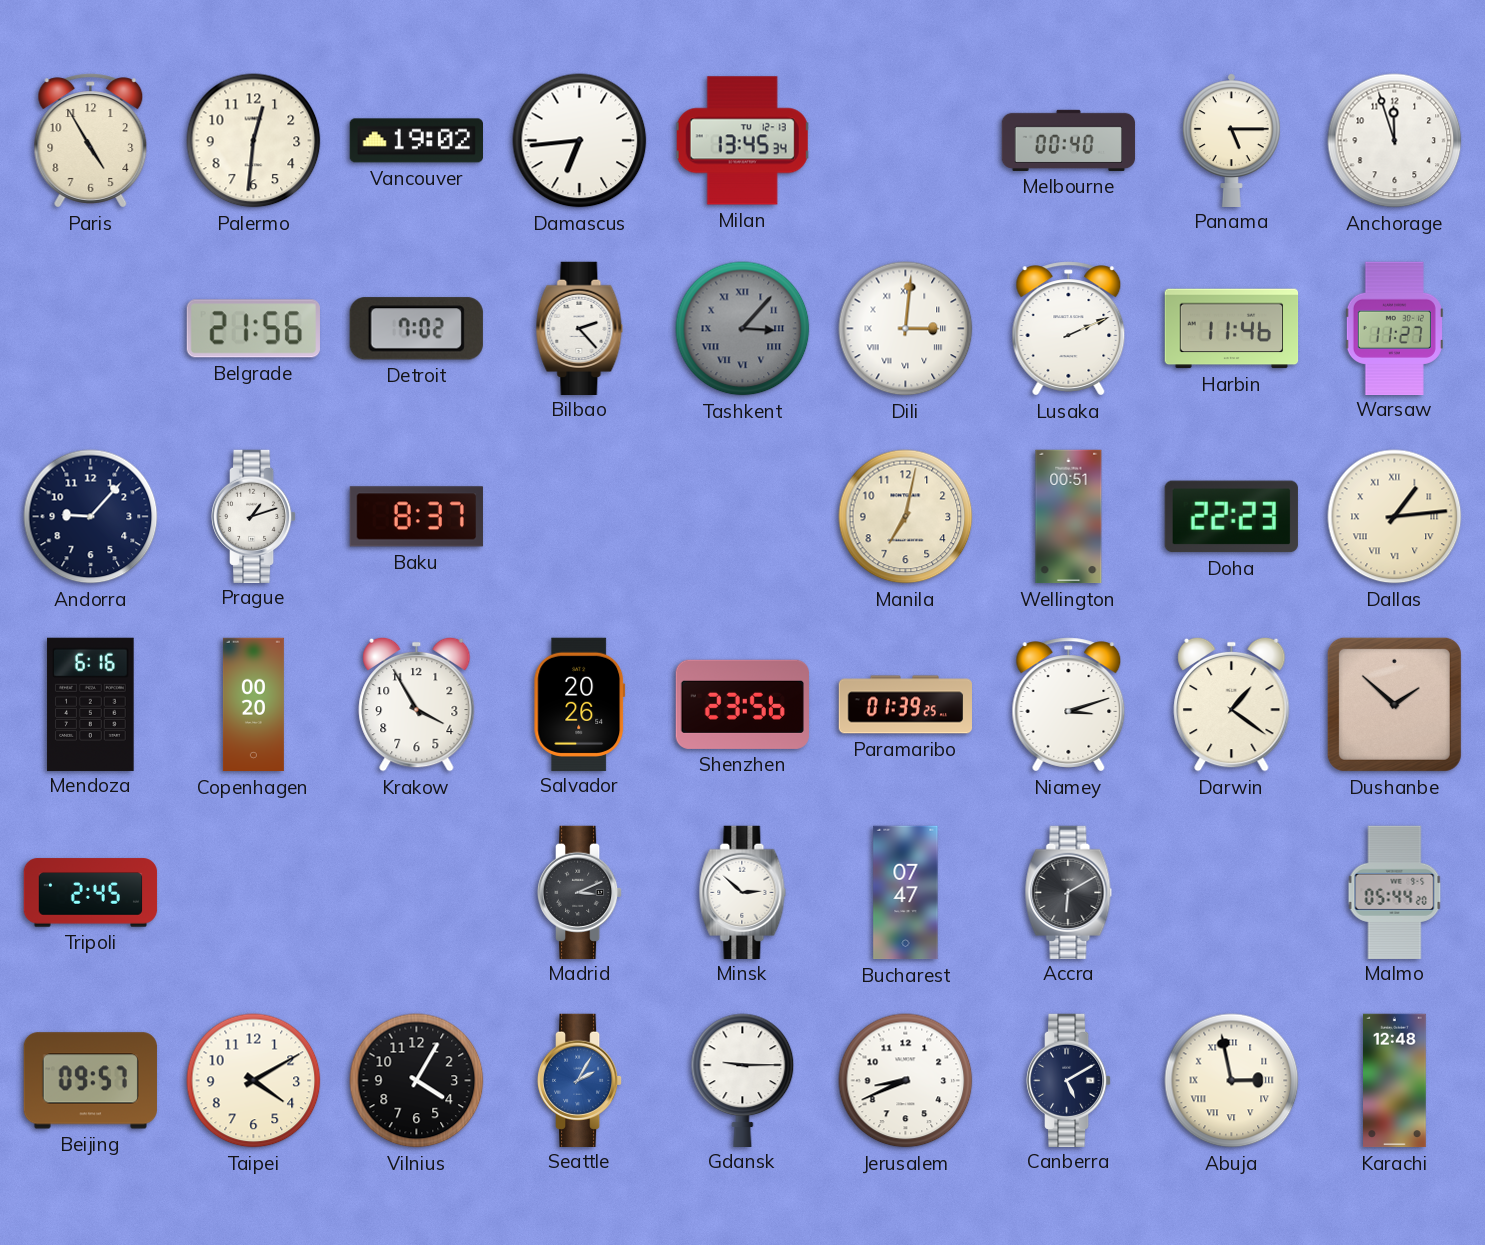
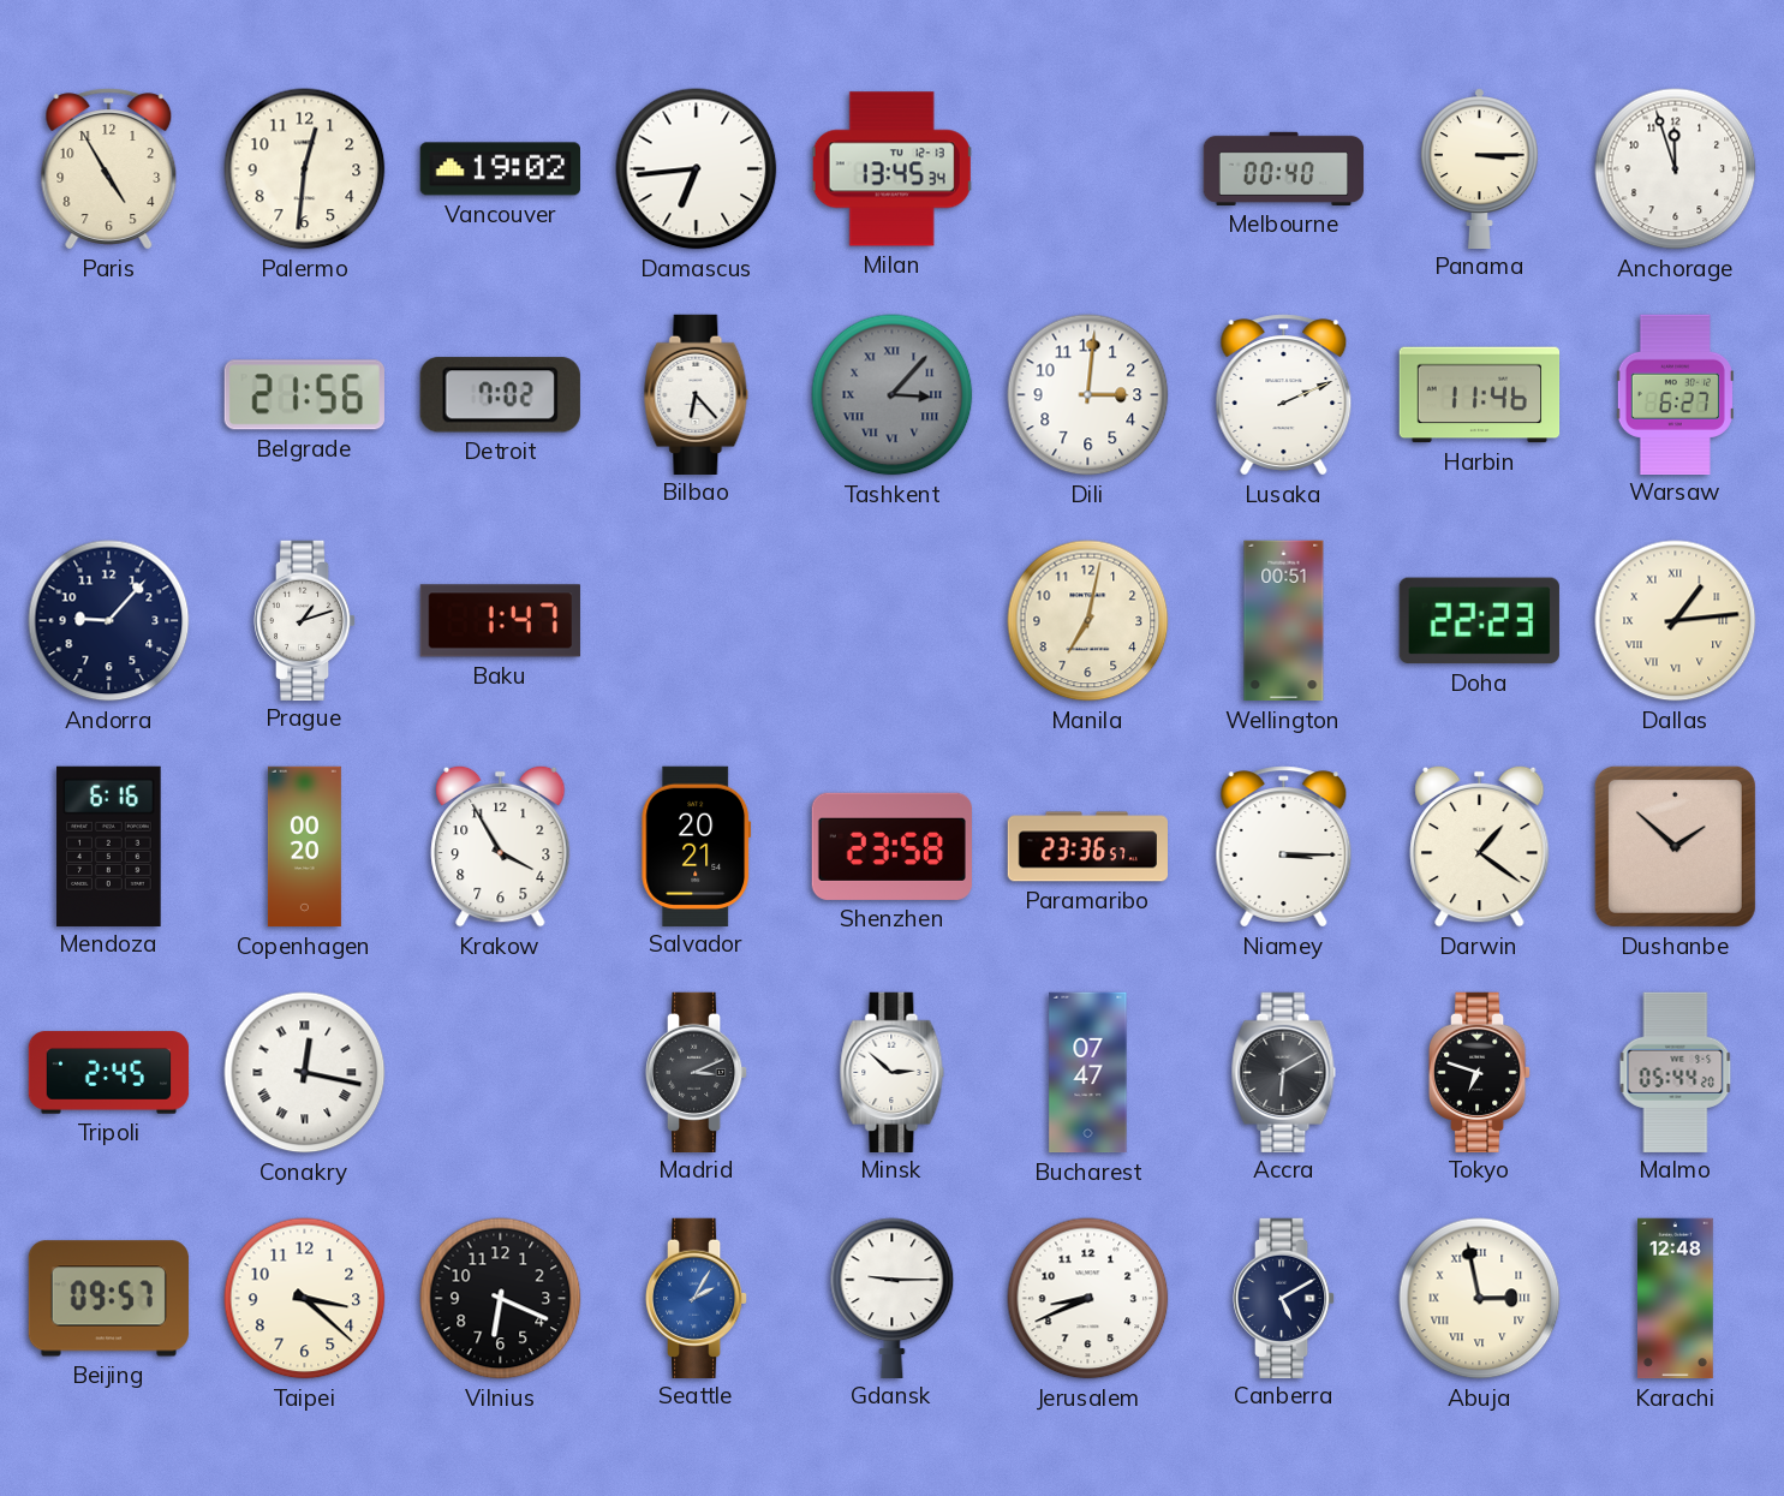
Panama: 5:15 -> 3:15
Bilbao: 2:23 -> 6:23
Dili numerals: Roman -> Arabic
Warsaw: 11:27 -> 6:27
Baku: 8:37 -> 1:47
Salvador: 20:26 -> 20:21
Shenzhen: 23:56 -> 23:58
Paramaribo: 01:39 -> 23:36
Niamey: 3:12 -> 3:15
Conakry: none -> 12:17
Tokyo: none -> 6:48
Taipei: 4:10 -> 3:22
Vilnius: 4:05 -> 6:19
